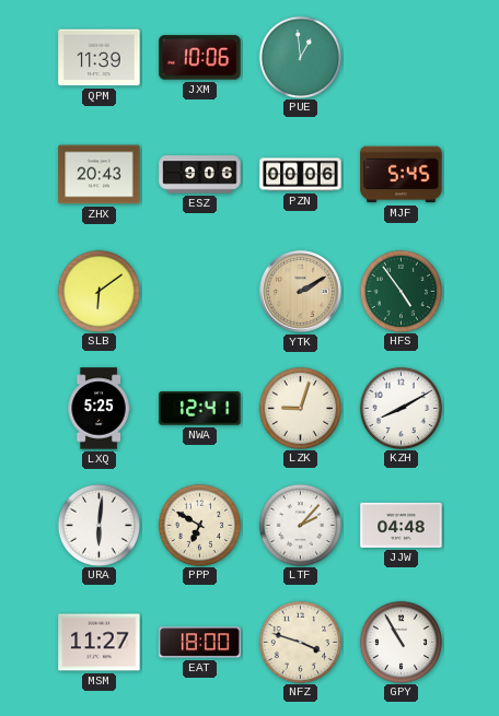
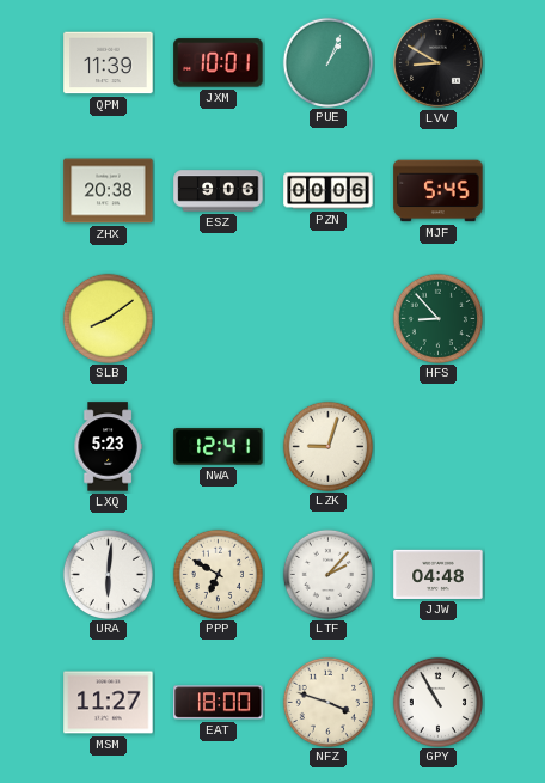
JXM: 10:06 -> 10:01
PUE: 12:59 -> 1:04
LVV: none -> 8:50
ZHX: 20:43 -> 20:38
SLB: 6:09 -> 8:09
YTK: 2:10 -> none
HFS: 4:54 -> 8:53
LXQ: 5:25 -> 5:23
KZH: 8:10 -> none
